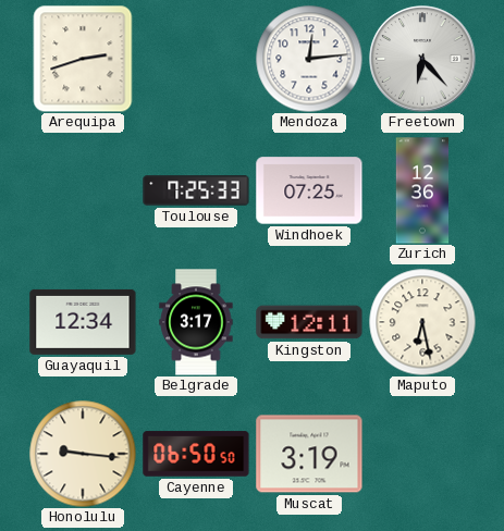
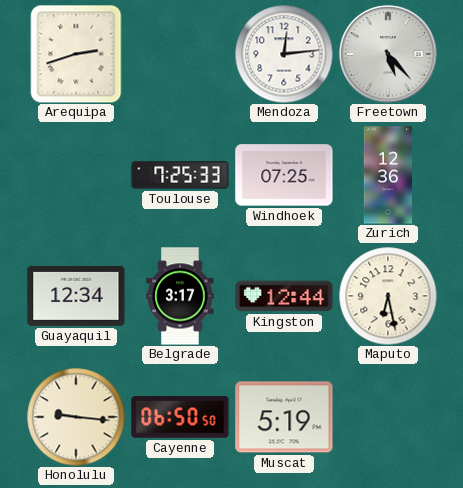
Freetown: 6:23 -> 5:23
Kingston: 12:11 -> 12:44
Muscat: 3:19 -> 5:19
